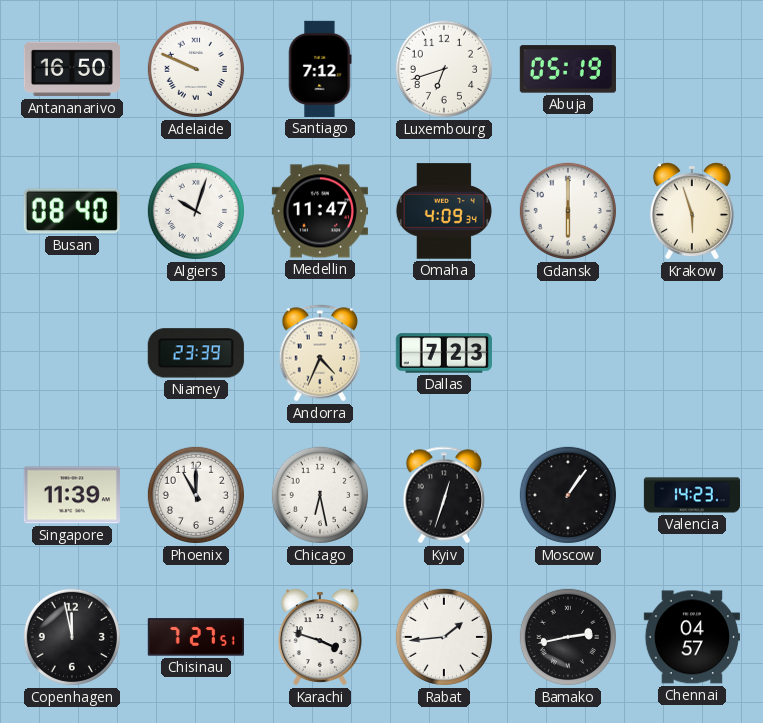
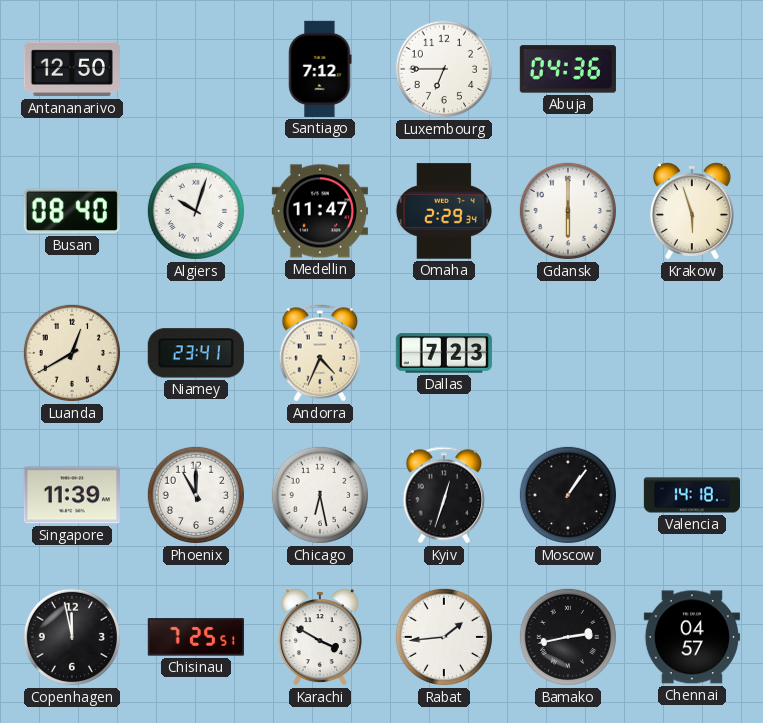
Antananarivo: 16:50 -> 12:50
Adelaide: 9:49 -> none
Luxembourg: 6:42 -> 6:45
Abuja: 05:19 -> 04:36
Omaha: 4:09 -> 2:29
Luanda: none -> 12:40
Niamey: 23:39 -> 23:41
Valencia: 14:23 -> 14:18
Chisinau: 7:27 -> 7:25
Karachi: 3:48 -> 3:50
